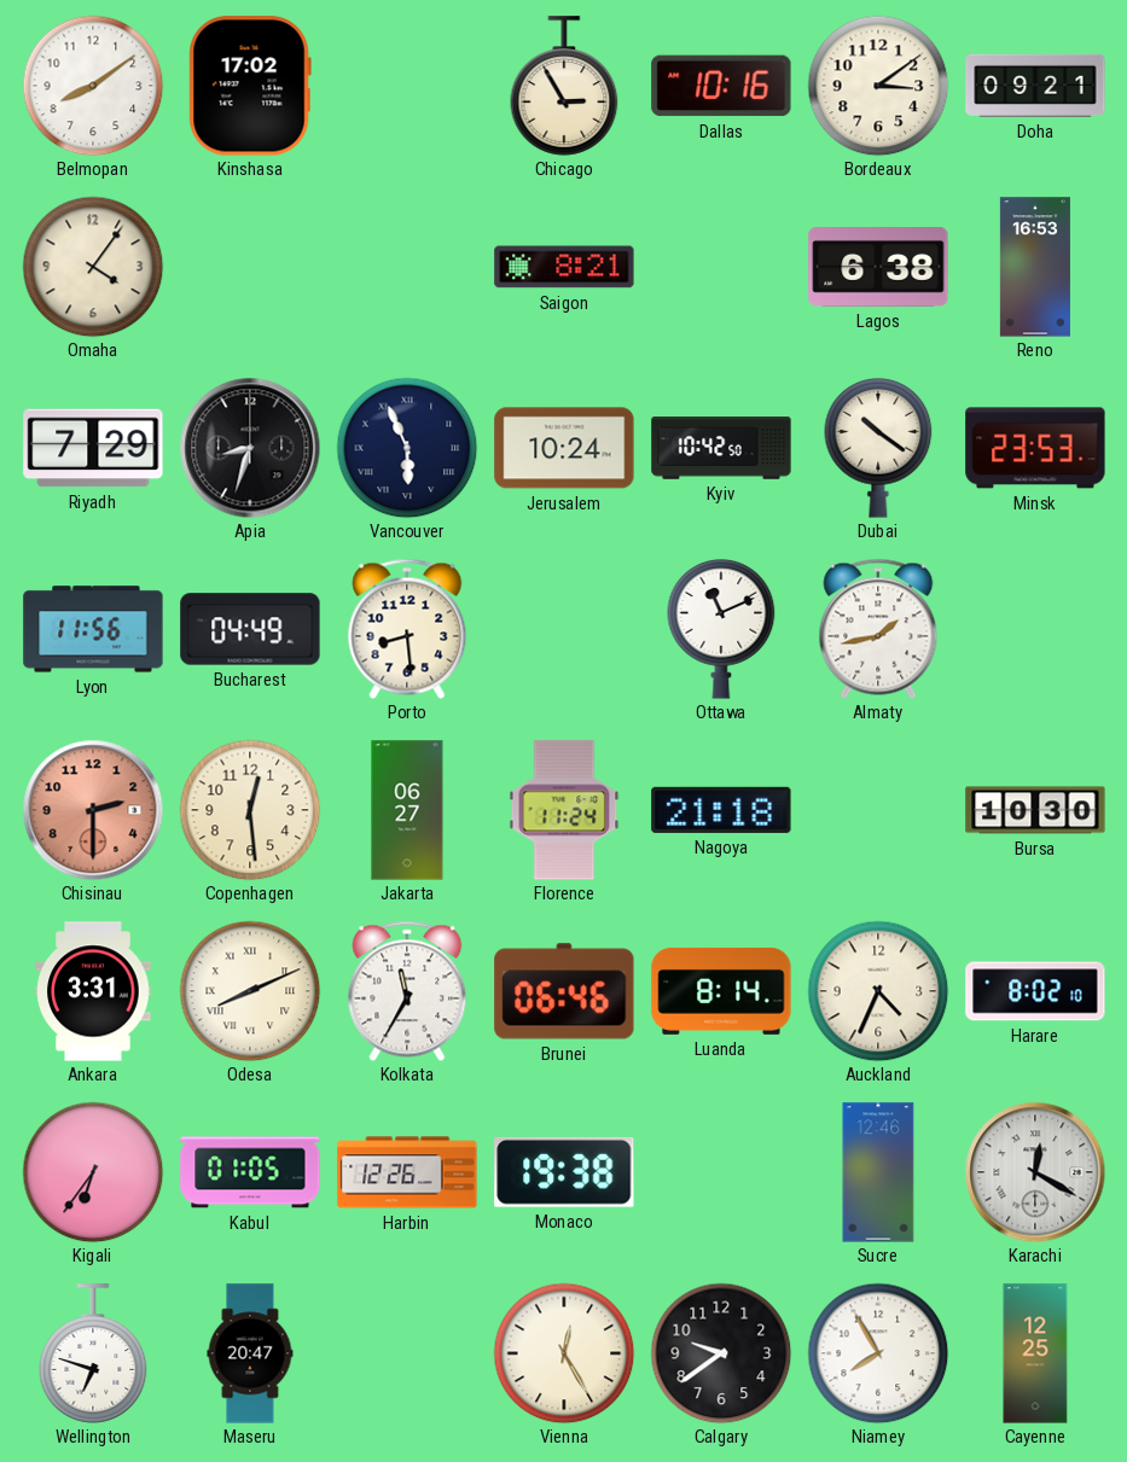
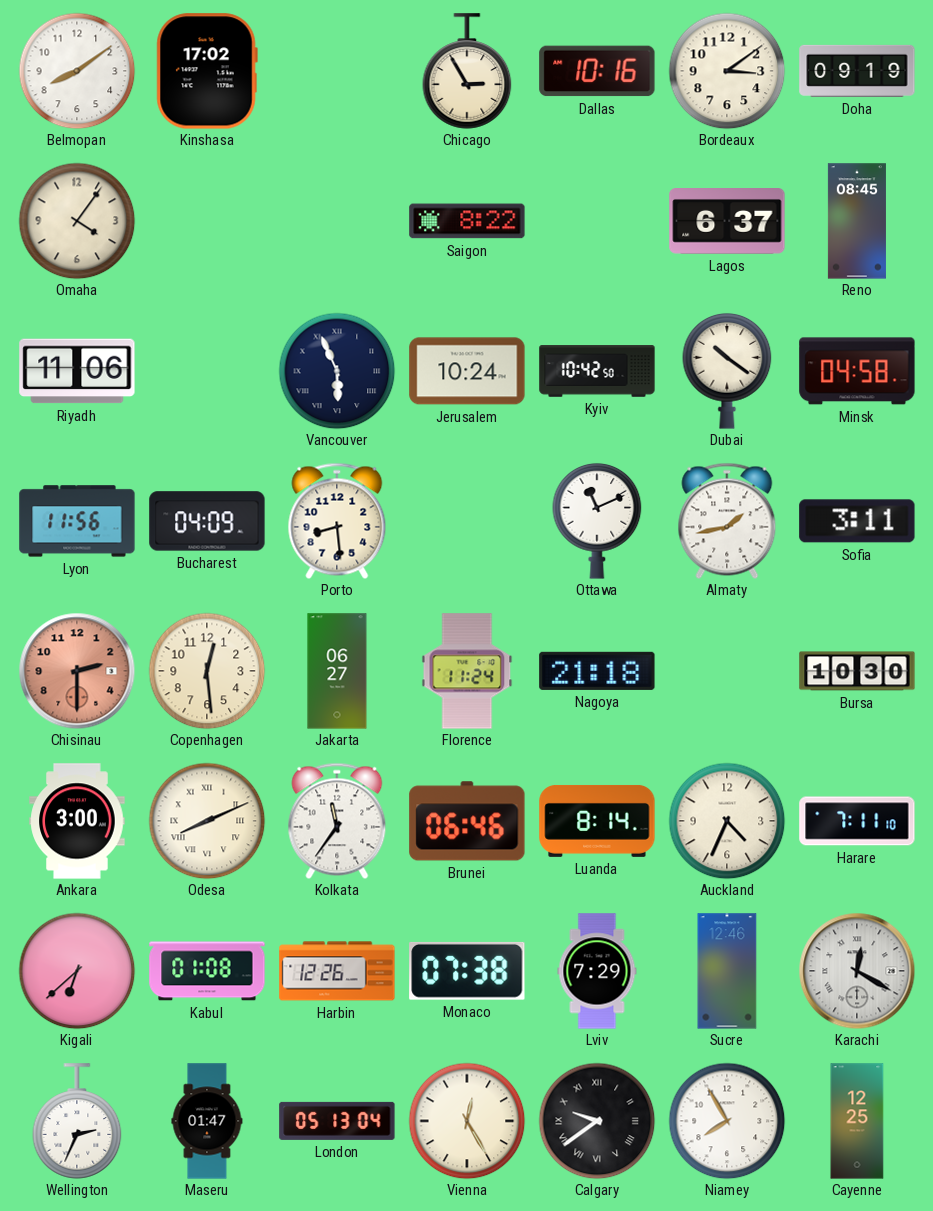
Doha: 09:21 -> 09:19
Saigon: 8:21 -> 8:22
Lagos: 6:38 -> 6:37
Reno: 16:53 -> 08:45
Riyadh: 7:29 -> 11:06
Apia: 8:33 -> none
Minsk: 23:53 -> 04:58
Bucharest: 04:49 -> 04:09
Sofia: none -> 3:11
Ankara: 3:31 -> 3:00
Kolkata: 11:35 -> 11:36
Harare: 8:02 -> 7:11
Kigali: 6:36 -> 6:38
Kabul: 01:05 -> 01:08
Monaco: 19:38 -> 07:38
Lviv: none -> 7:29
Wellington: 6:48 -> 2:34
Maseru: 20:47 -> 01:47
London: none -> 05:13
Calgary numerals: Arabic -> Roman
